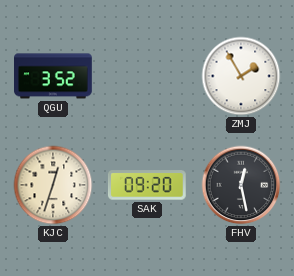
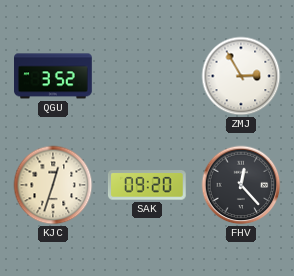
ZMJ: 1:55 -> 2:55
FHV: 12:28 -> 12:23
